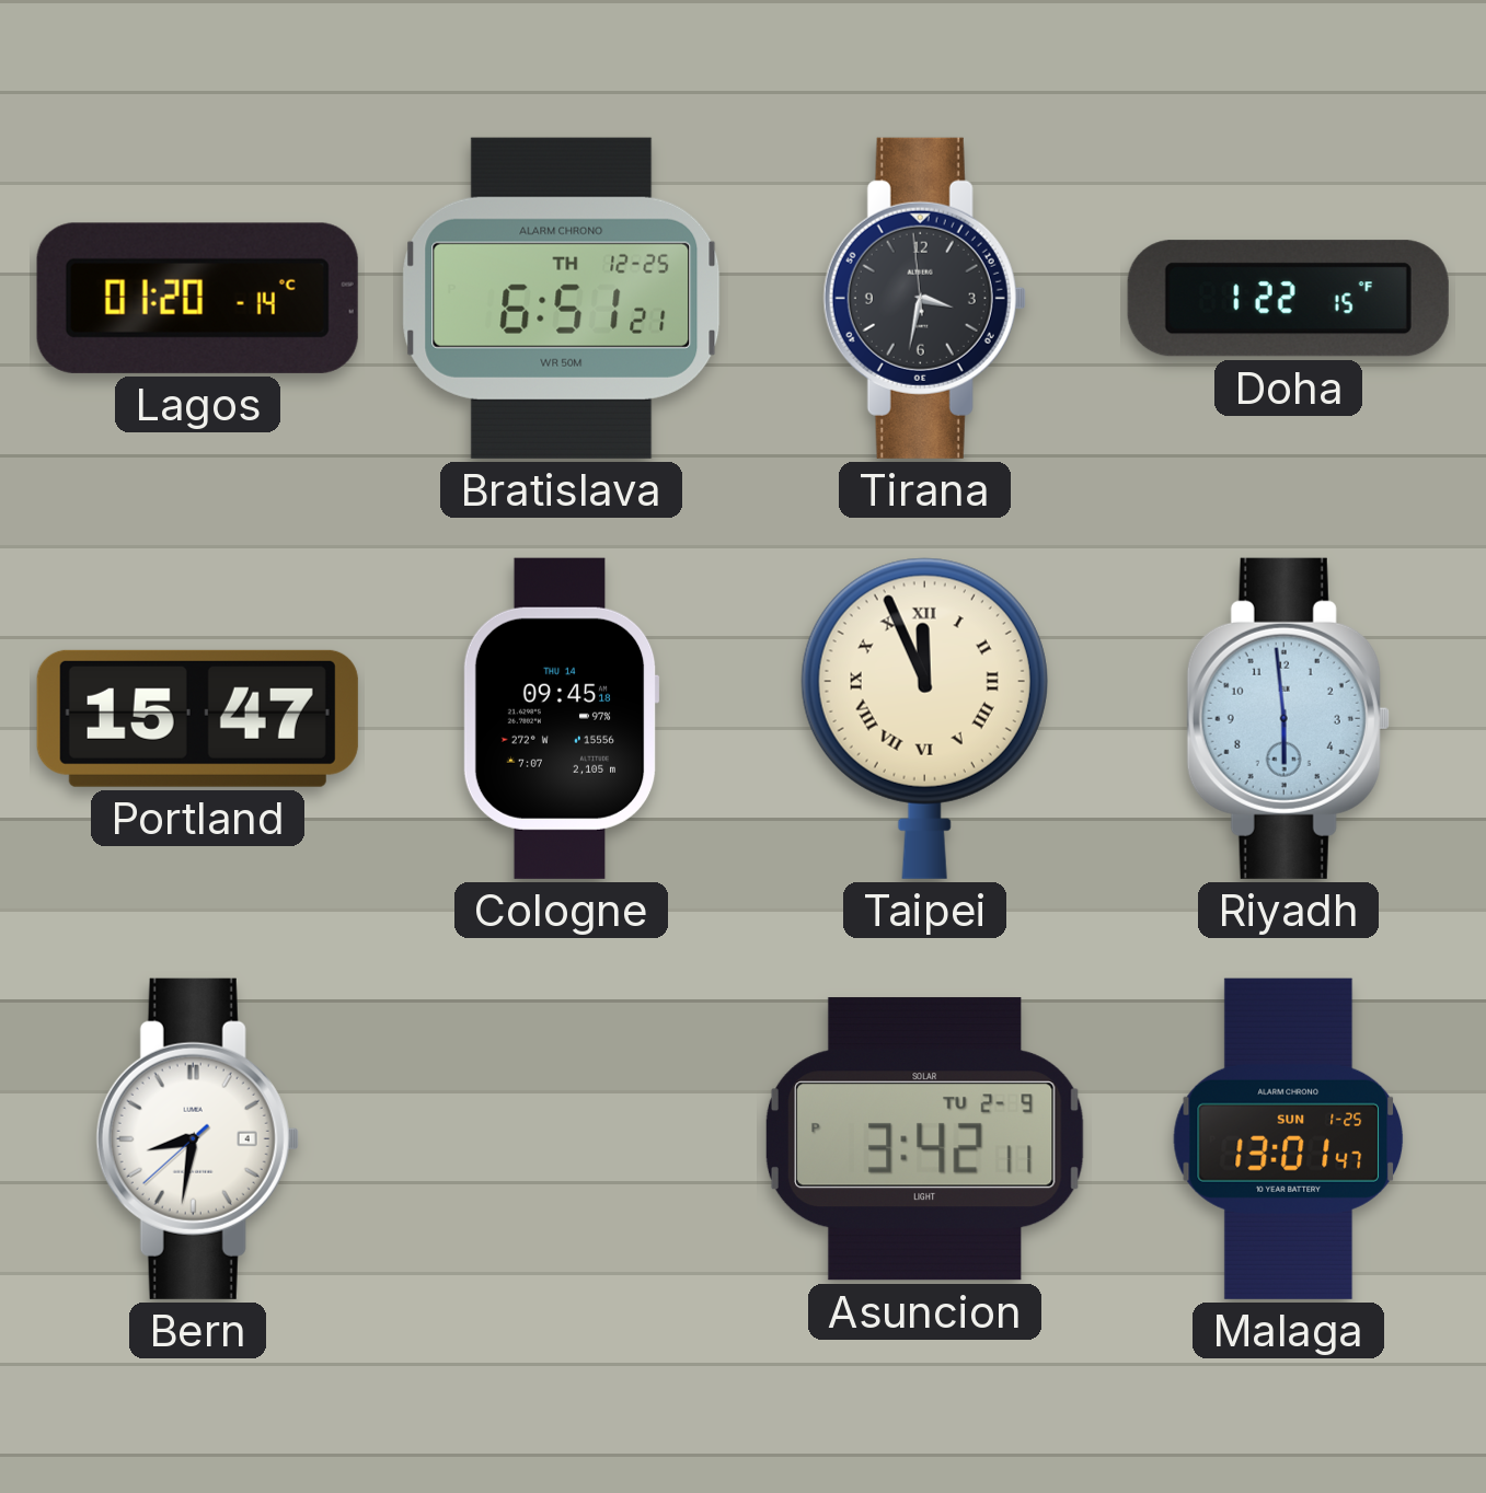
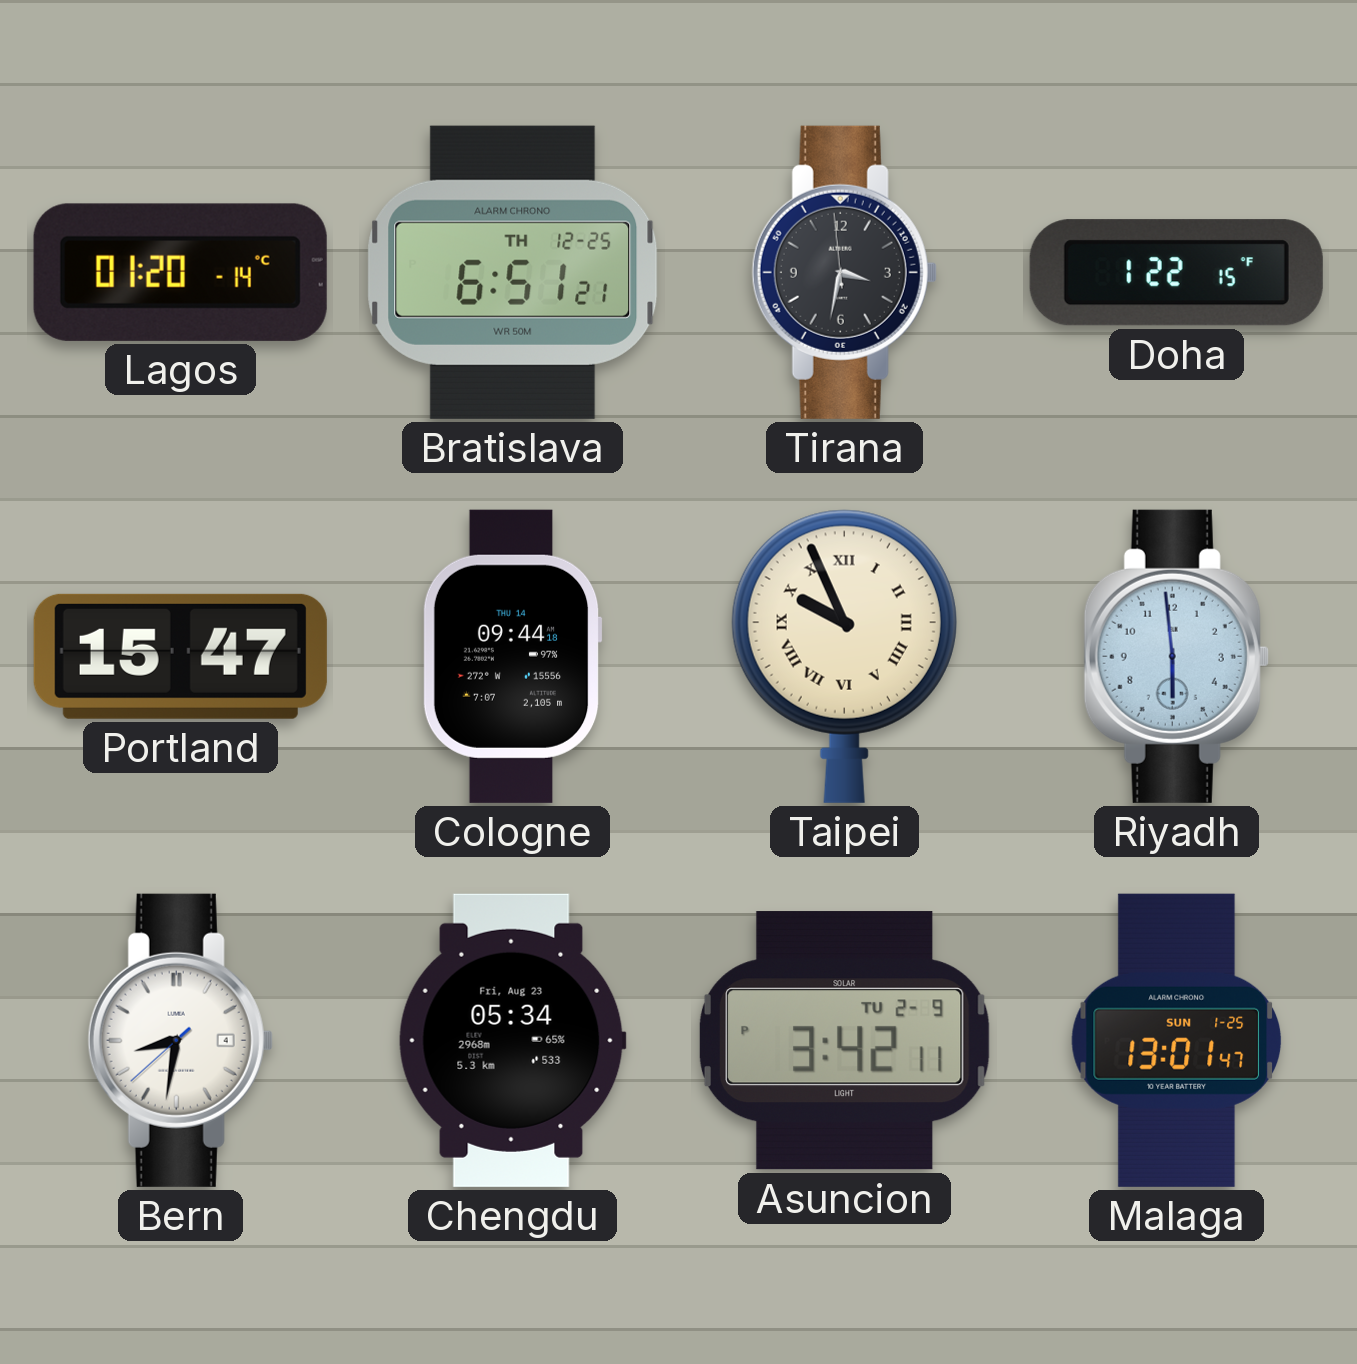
Cologne: 09:45 -> 09:44
Taipei: 11:56 -> 9:56
Chengdu: none -> 05:34
